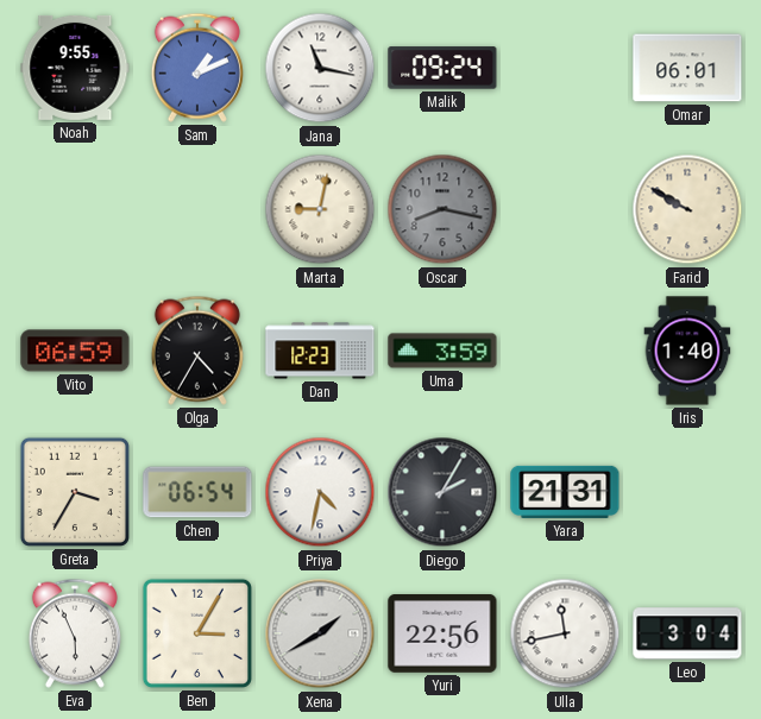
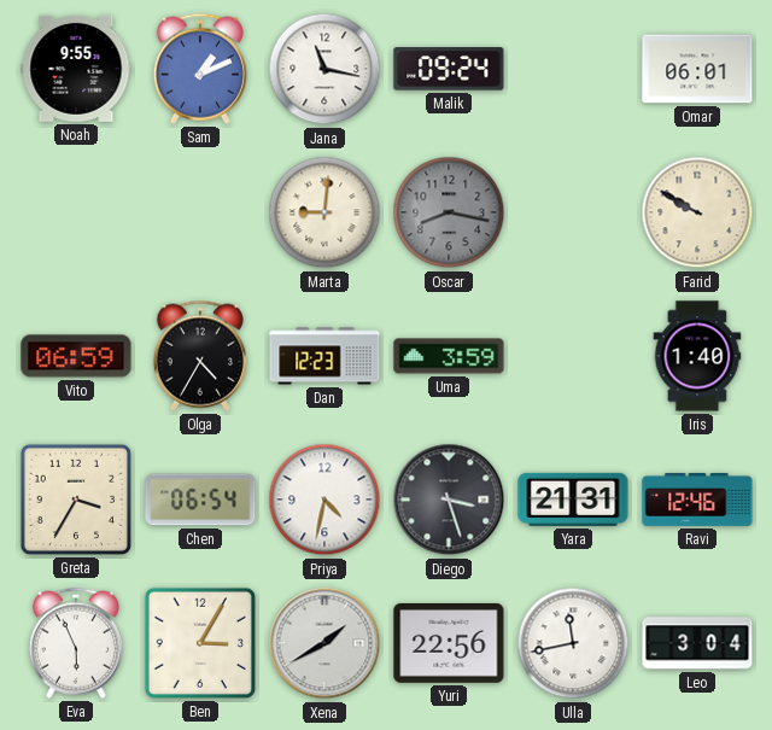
Marta: 9:02 -> 9:01
Diego: 2:05 -> 3:27
Ravi: none -> 12:46
